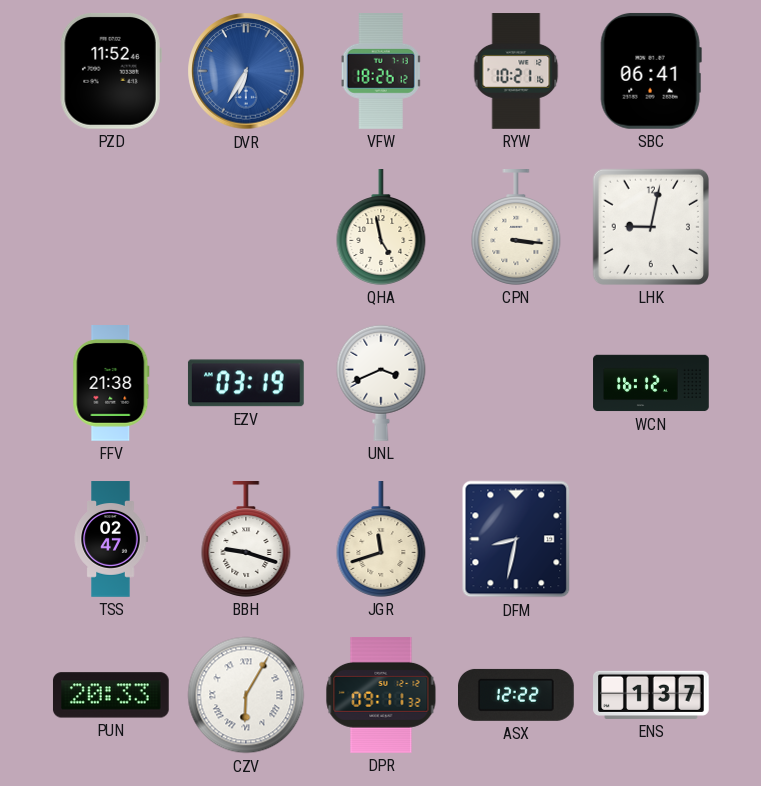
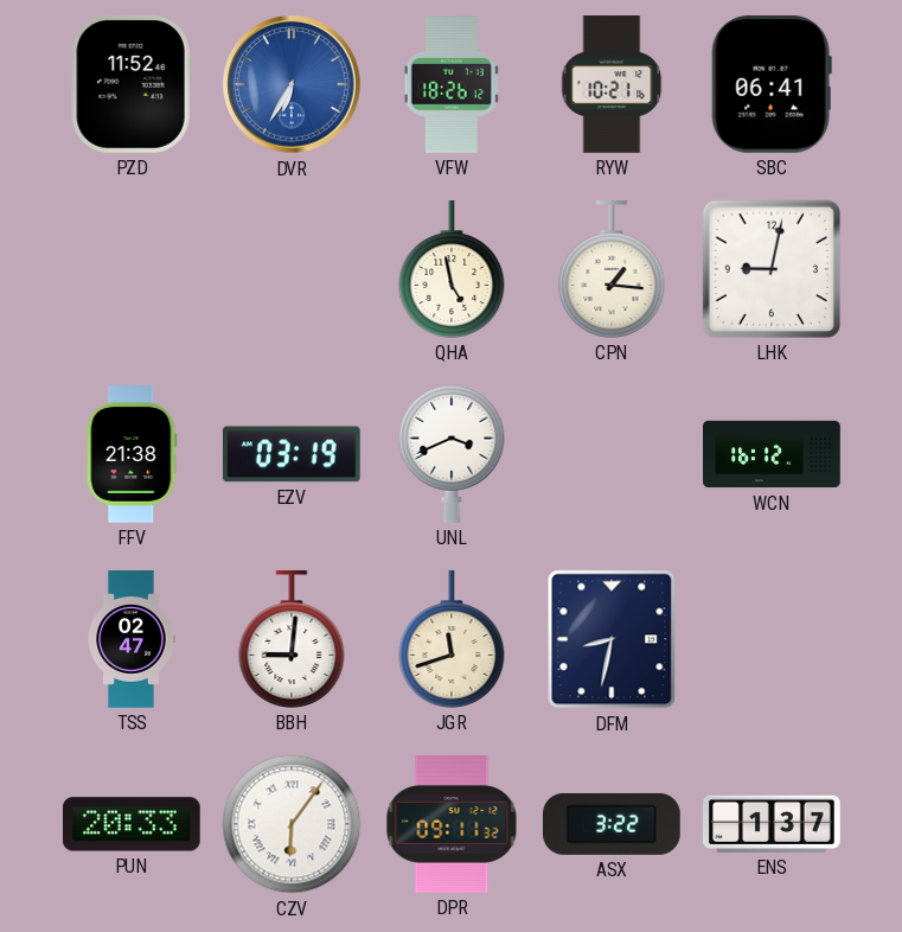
CPN: 3:16 -> 1:16
BBH: 9:18 -> 9:01
CZV: 6:05 -> 6:06
ASX: 12:22 -> 3:22
